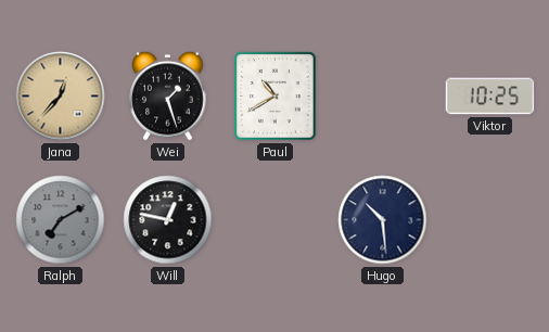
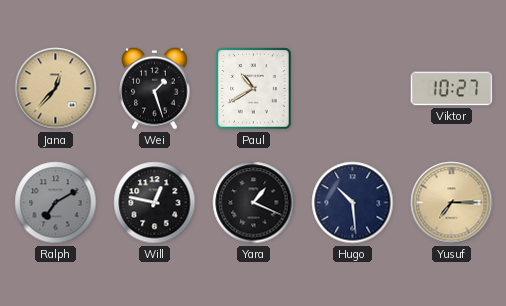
Viktor: 10:25 -> 10:27
Yara: none -> 1:19
Yusuf: none -> 7:15
